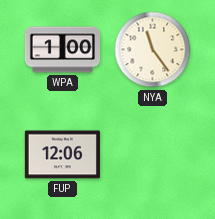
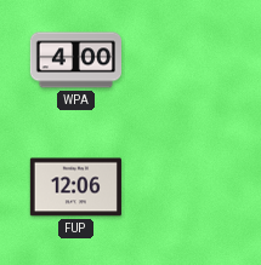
WPA: 1:00 -> 4:00
NYA: 11:24 -> none
